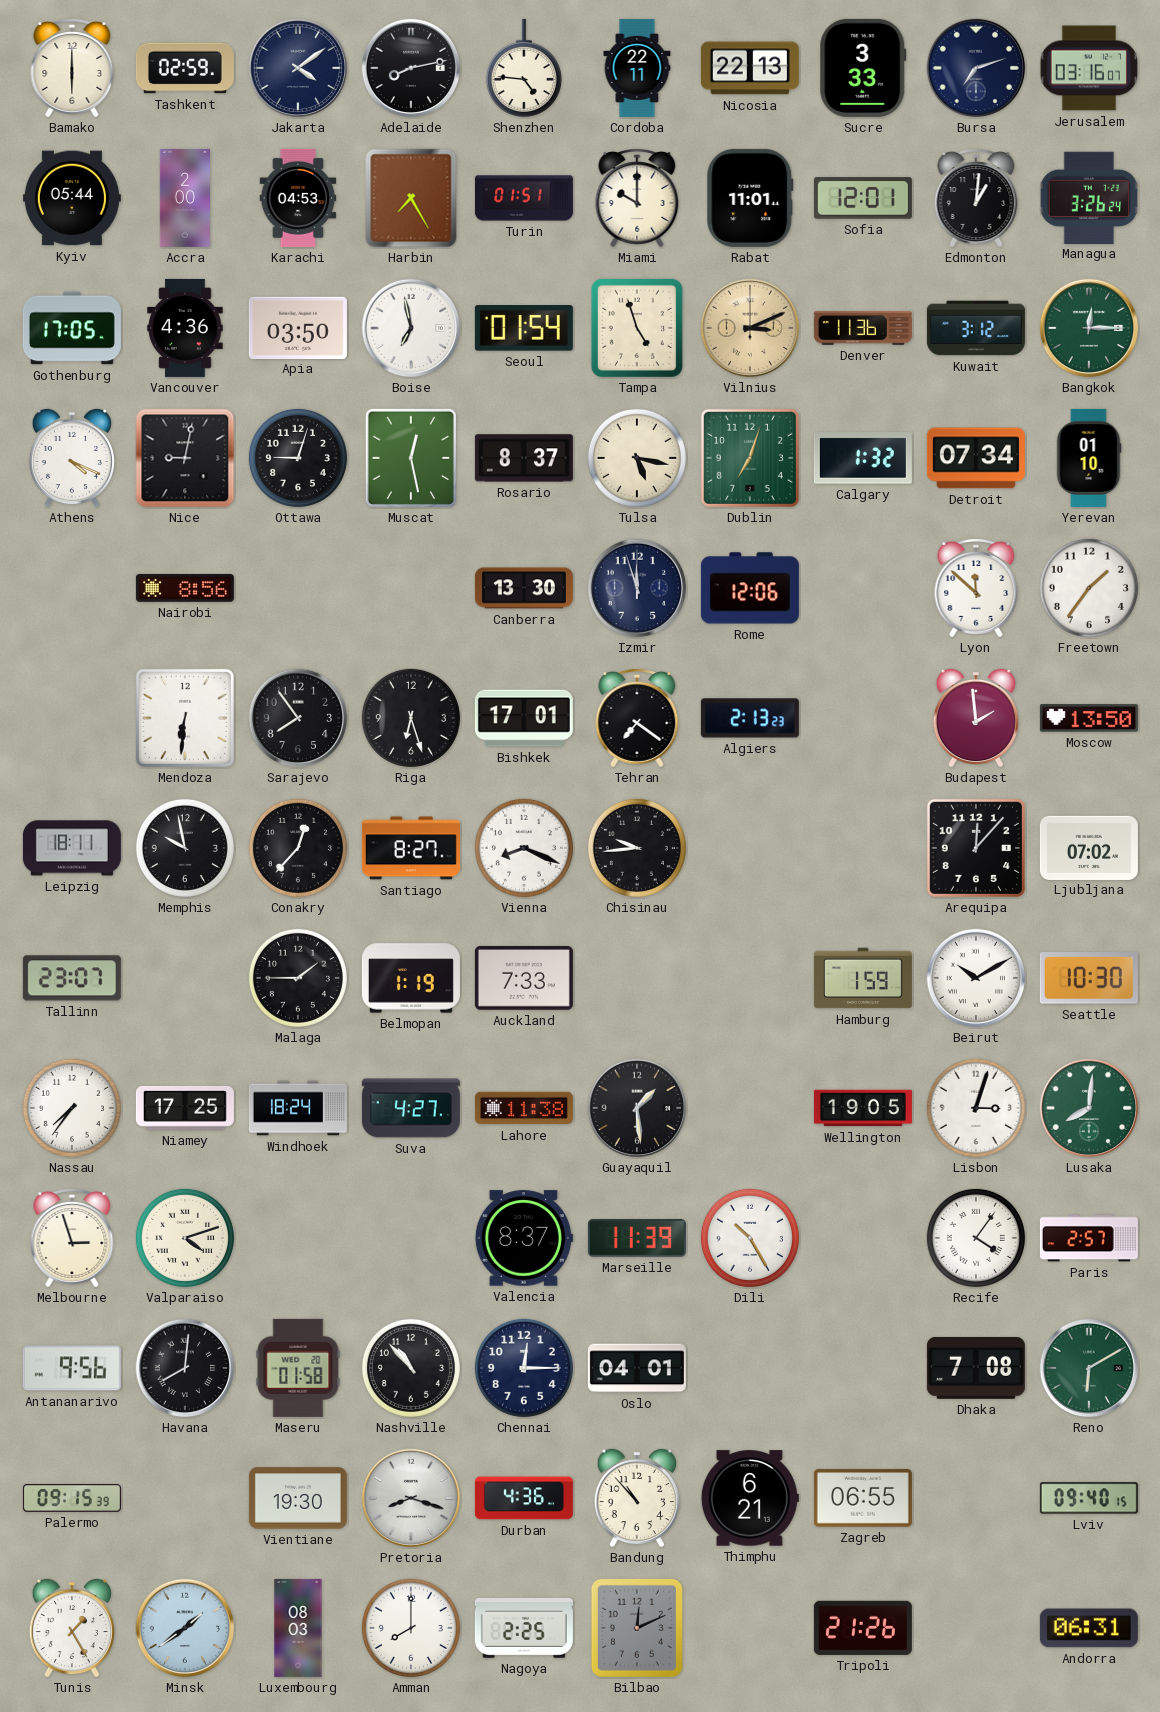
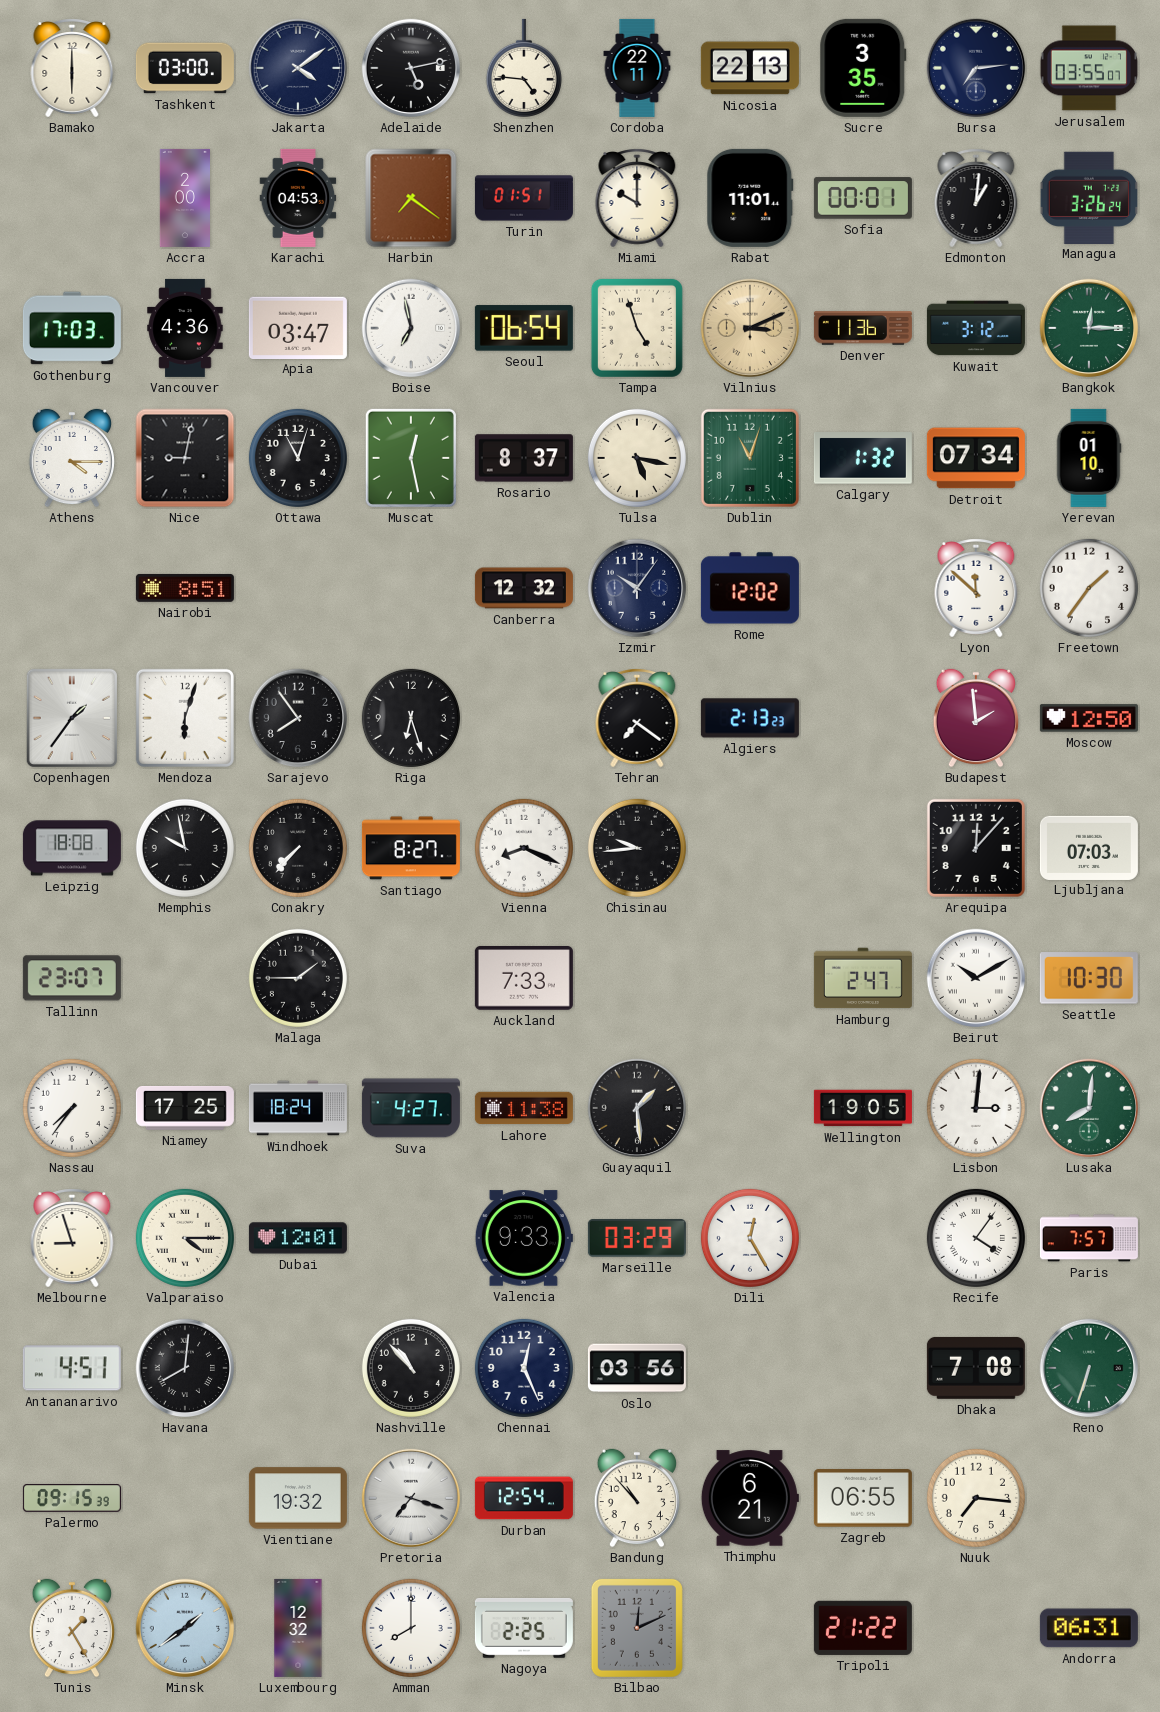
Tashkent: 02:59 -> 03:00
Adelaide: 8:13 -> 5:13
Sucre: 3:33 -> 3:35
Bursa: 7:12 -> 7:14
Jerusalem: 03:16 -> 03:55
Kyiv: 05:44 -> none
Harbin: 7:25 -> 7:21
Sofia: 12:01 -> 00:01
Gothenburg: 17:05 -> 17:03
Apia: 03:50 -> 03:47
Seoul: 01:54 -> 06:54
Athens: 4:19 -> 4:15
Ottawa: 9:03 -> 11:03
Dublin: 7:03 -> 11:03
Nairobi: 8:56 -> 8:51
Canberra: 13:30 -> 12:32
Izmir: 11:57 -> 10:06
Rome: 12:06 -> 12:02
Copenhagen: none -> 1:36
Mendoza: 6:31 -> 6:03
Bishkek: 17:01 -> none
Moscow: 13:50 -> 12:50
Leipzig: 18:11 -> 18:08
Conakry: 12:37 -> 7:37
Ljubljana: 07:02 -> 07:03
Belmopan: 1:19 -> none
Hamburg: 1:59 -> 2:47
Lisbon: 3:03 -> 3:01
Melbourne: 2:57 -> 8:57
Valparaiso: 4:12 -> 4:15
Dubai: none -> 12:01
Valencia: 8:37 -> 9:33
Marseille: 11:39 -> 03:29
Dili: 10:25 -> 12:25
Paris: 2:57 -> 7:57
Antananarivo: 9:56 -> 4:51
Maseru: 01:58 -> none
Chennai: 12:15 -> 12:26
Oslo: 04:01 -> 03:56
Reno: 6:10 -> 6:33
Vientiane: 19:30 -> 19:32
Pretoria: 8:18 -> 7:18
Durban: 4:36 -> 12:54
Nuuk: none -> 7:16
Lviv: 09:40 -> none
Luxembourg: 08:03 -> 12:32
Tripoli: 21:26 -> 21:22
